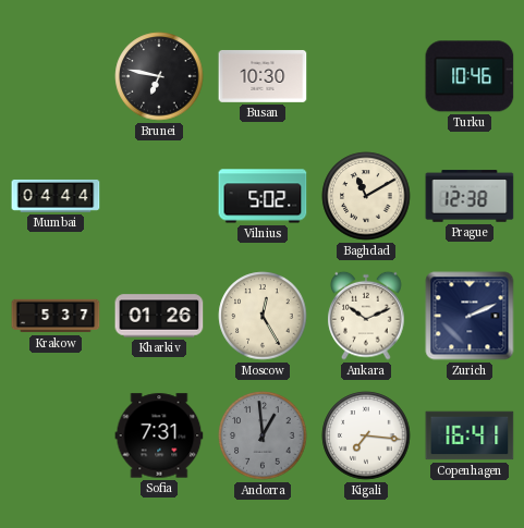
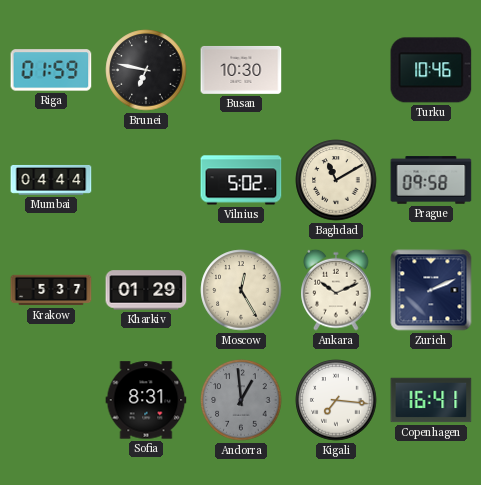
Riga: none -> 01:59
Prague: 12:38 -> 09:58
Kharkiv: 01:26 -> 01:29
Sofia: 7:31 -> 8:31
